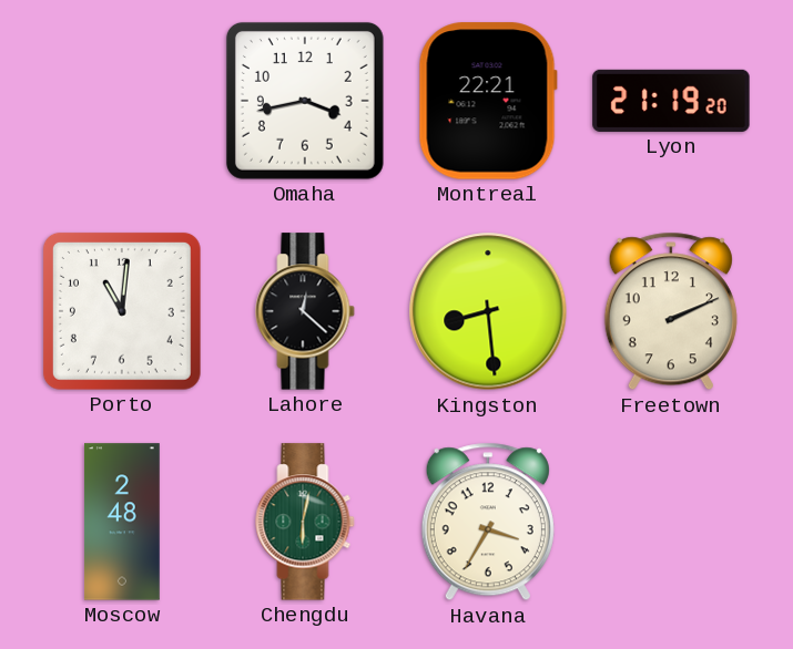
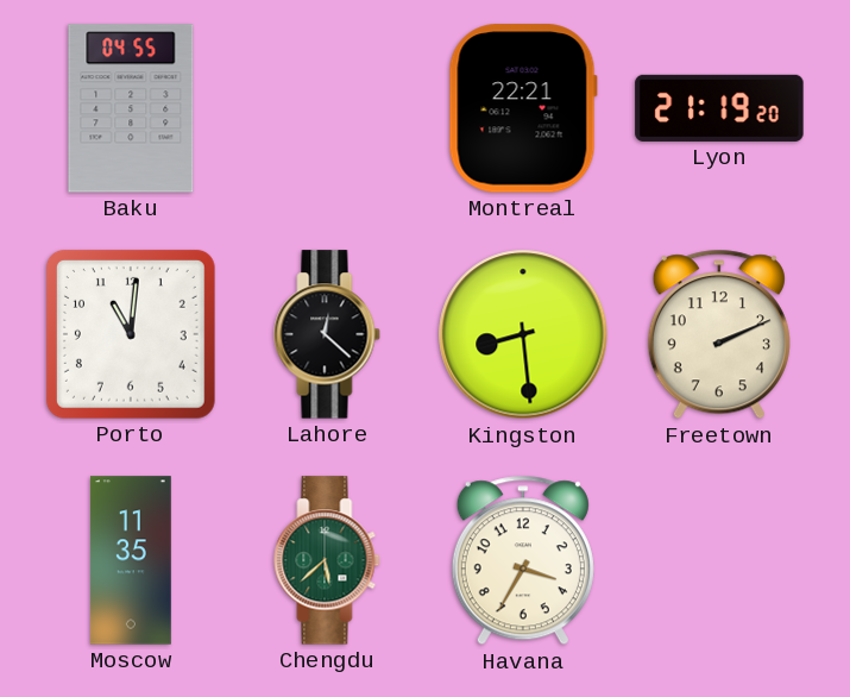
Baku: none -> 04:55
Omaha: 3:43 -> none
Moscow: 2:48 -> 11:35
Chengdu: 6:02 -> 5:38
